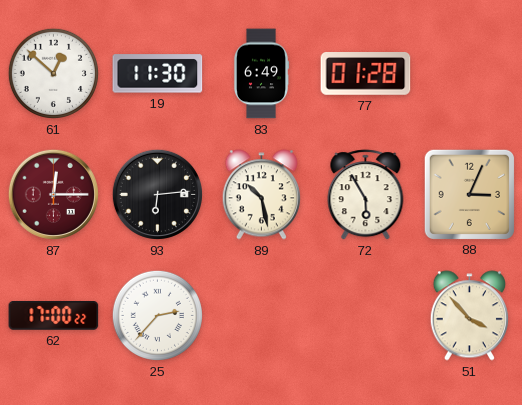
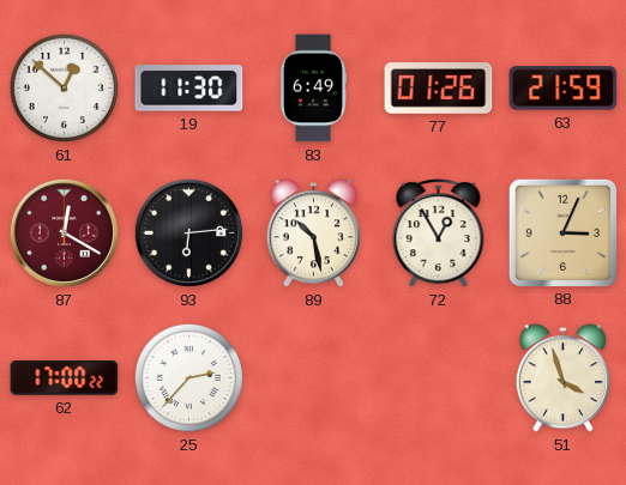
77: 01:28 -> 01:26
63: none -> 21:59
87: 12:15 -> 12:20
72: 5:55 -> 12:55
51: 3:53 -> 3:57
